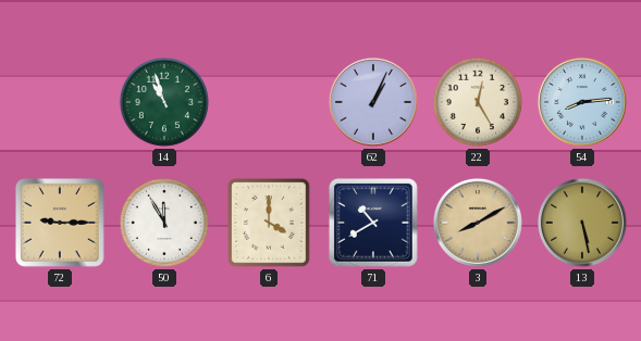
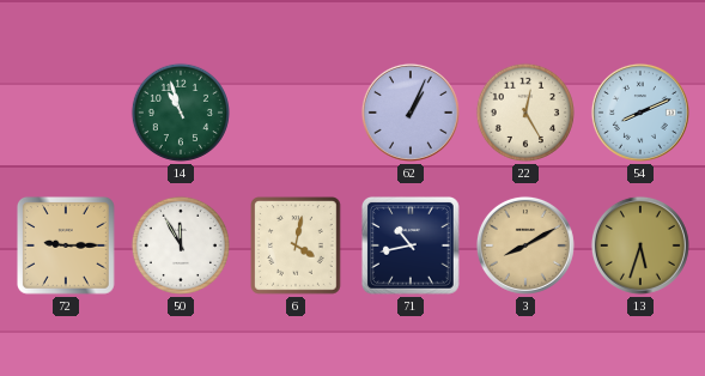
54: 8:14 -> 8:11
6: 4:00 -> 4:02
71: 10:40 -> 10:43
13: 5:28 -> 5:33
